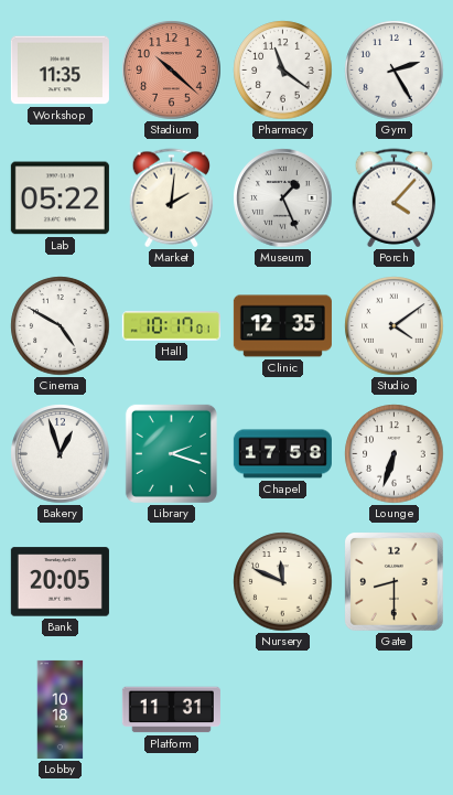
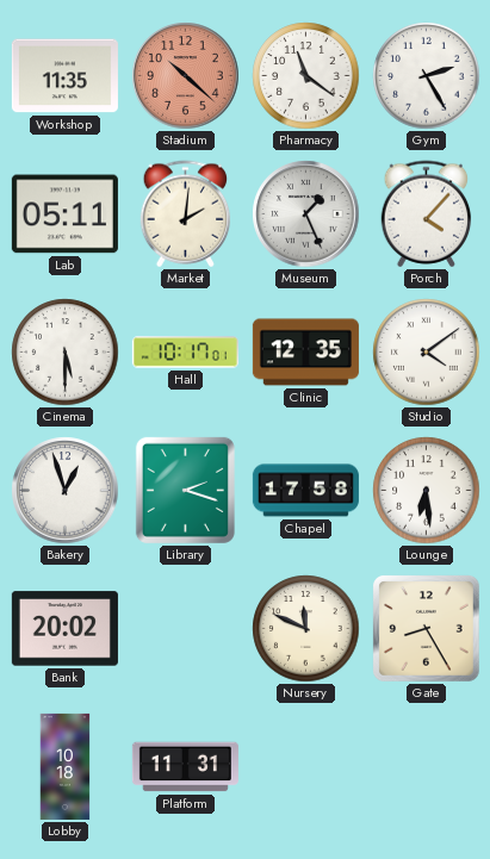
Lab: 05:22 -> 05:11
Cinema: 4:50 -> 5:30
Lounge: 6:33 -> 6:29
Bank: 20:05 -> 20:02
Gate: 8:30 -> 8:25
